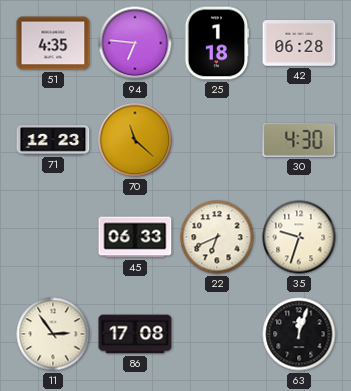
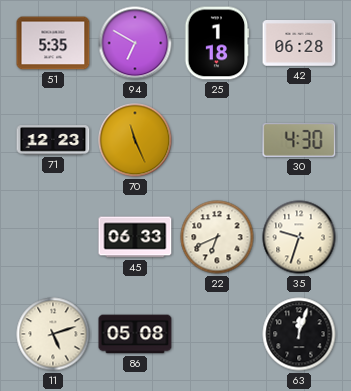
51: 4:35 -> 5:35
94: 6:46 -> 6:50
70: 11:22 -> 11:26
11: 2:54 -> 5:12
86: 17:08 -> 05:08
